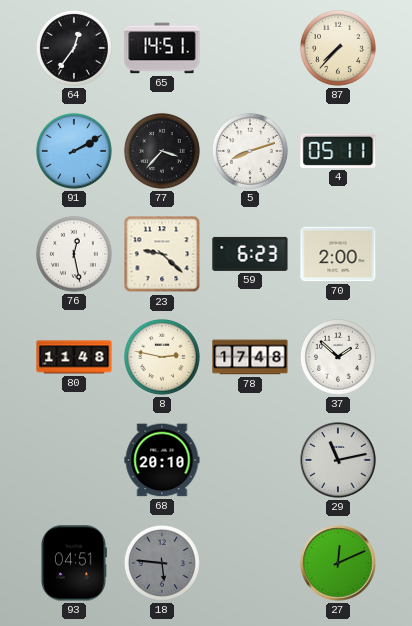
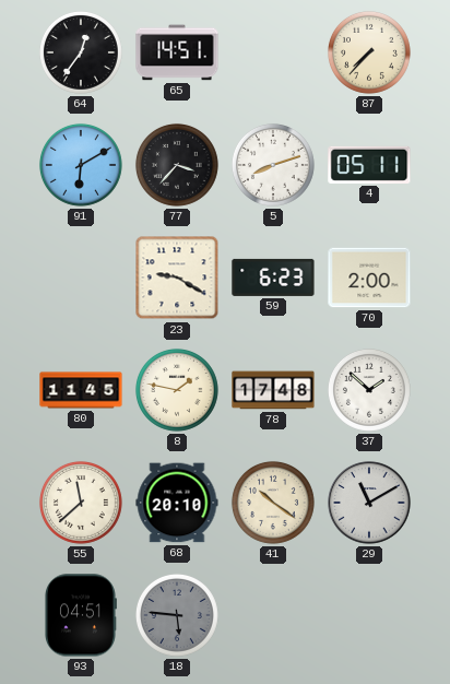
91: 2:10 -> 6:10
76: 12:28 -> none
23: 9:22 -> 9:20
80: 11:48 -> 11:45
8: 2:47 -> 1:47
55: none -> 11:38
41: none -> 10:21
29: 11:13 -> 11:10
27: 12:11 -> none
